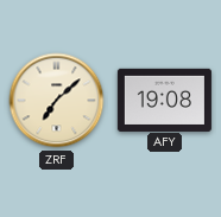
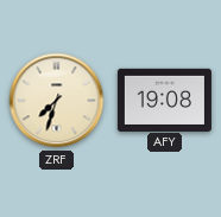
ZRF: 7:08 -> 7:33
